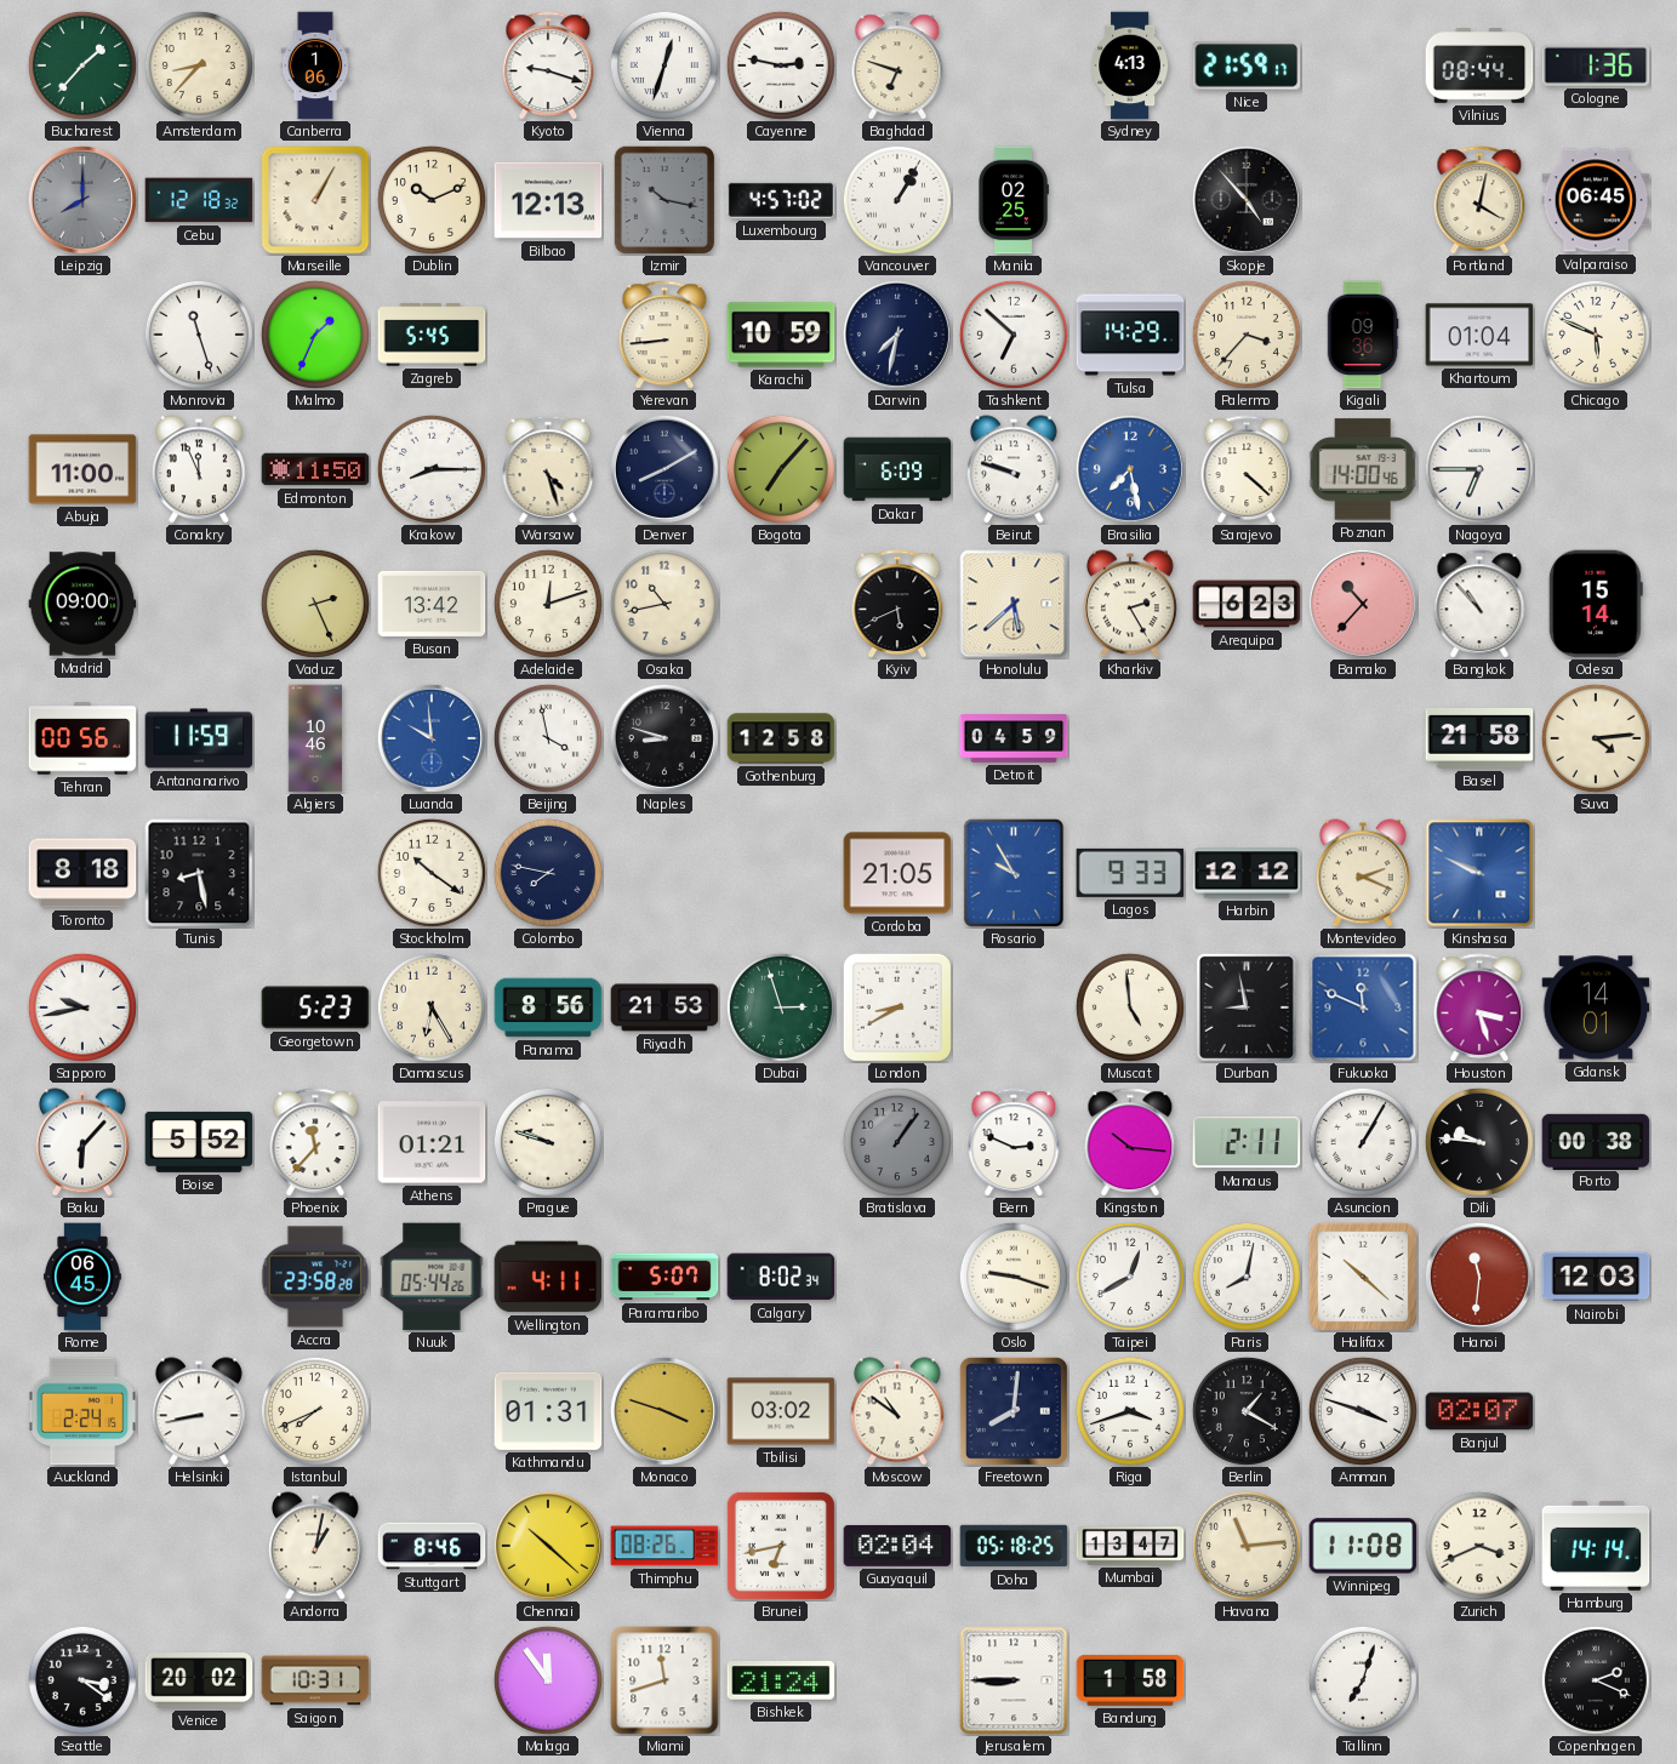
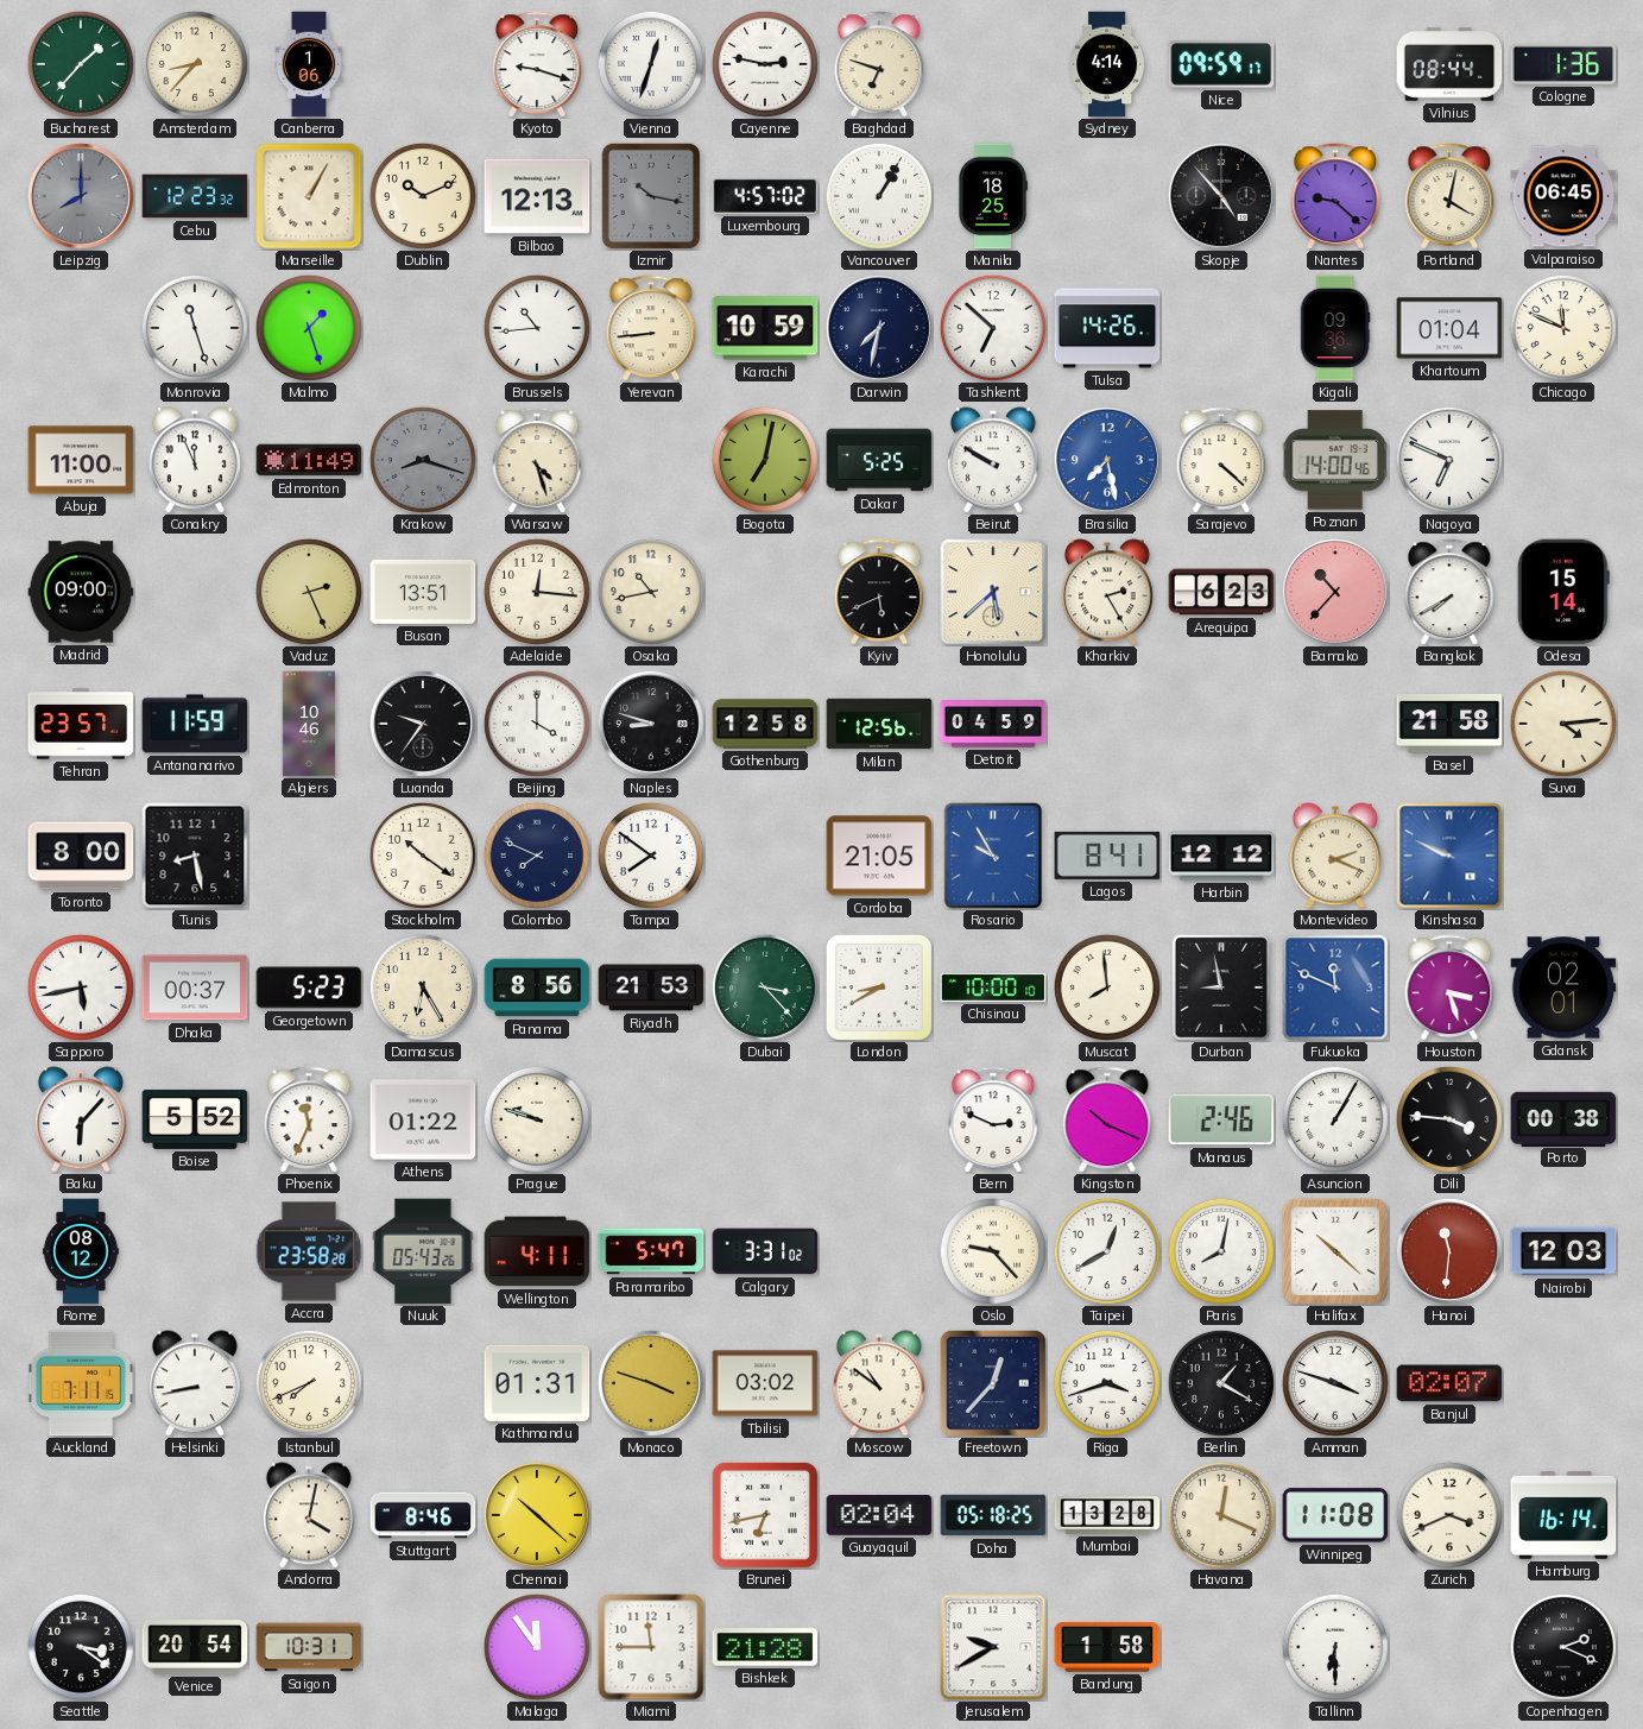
Sydney: 4:13 -> 4:14
Nice: 21:59 -> 09:59
Cebu: 12:18 -> 12:23
Manila: 02:25 -> 18:25
Nantes: none -> 9:22
Malmo: 1:34 -> 1:27
Zagreb: 5:45 -> none
Brussels: none -> 10:44
Tulsa: 14:29 -> 14:26
Palermo: 3:37 -> none
Chicago: 5:49 -> 11:49
Edmonton: 11:50 -> 11:49
Krakow: 8:15 -> 8:18
Krakow dial: white -> grey
Denver: 8:10 -> none
Bogota: 7:07 -> 7:02
Dakar: 6:09 -> 5:25
Beirut: 9:48 -> 9:50
Nagoya: 6:45 -> 6:49
Busan: 13:42 -> 13:51
Adelaide: 12:12 -> 12:16
Bangkok: 10:53 -> 7:40
Tehran: 00:56 -> 23:57
Luanda: 9:59 -> 9:36
Luanda dial: blue -> black
Beijing: 3:58 -> 4:00
Milan: none -> 12:56
Toronto: 8:18 -> 8:00
Colombo: 7:47 -> 7:49
Tampa: none -> 7:51
Lagos: 9:33 -> 8:41
Sapporo: 9:43 -> 5:43
Dhaka: none -> 00:37
Dubai: 2:57 -> 3:23
Chisinau: none -> 10:00
Muscat: 4:59 -> 7:59
Gdansk: 14:01 -> 02:01
Phoenix: 11:37 -> 11:34
Athens: 01:21 -> 01:22
Bratislava: 1:06 -> none
Kingston: 10:16 -> 10:19
Manaus: 2:11 -> 2:46
Dili: 9:46 -> 3:46
Rome: 06:45 -> 08:12
Nuuk: 05:44 -> 05:43
Paramaribo: 5:07 -> 5:47
Calgary: 8:02 -> 3:31
Oslo: 9:18 -> 9:23
Auckland: 2:24 -> 7:11
Freetown: 8:01 -> 12:37
Andorra: 1:02 -> 4:02
Thimphu: 08:26 -> none
Mumbai: 13:47 -> 13:28
Havana: 11:14 -> 12:19
Hamburg: 14:14 -> 16:14
Venice: 20:02 -> 20:54
Miami: 11:42 -> 11:45
Bishkek: 21:24 -> 21:28
Jerusalem: 8:45 -> 9:40
Tallinn: 7:03 -> 6:30
